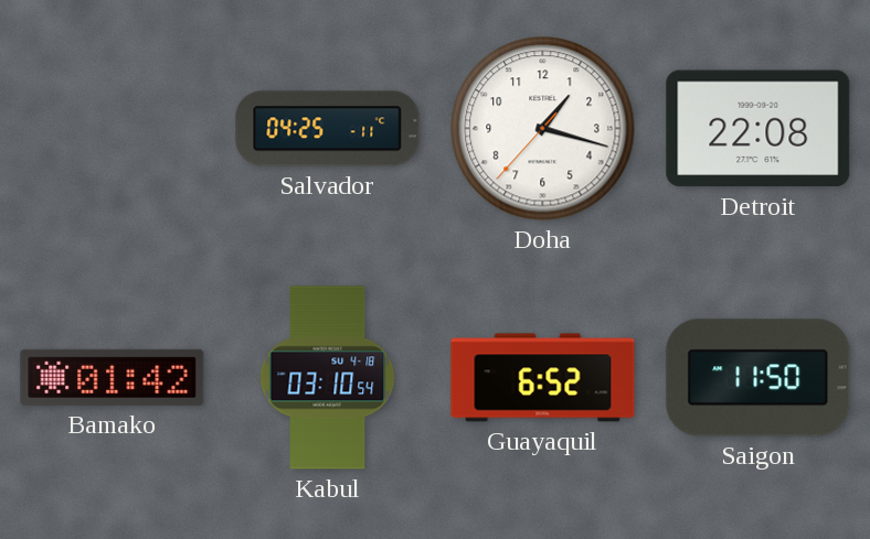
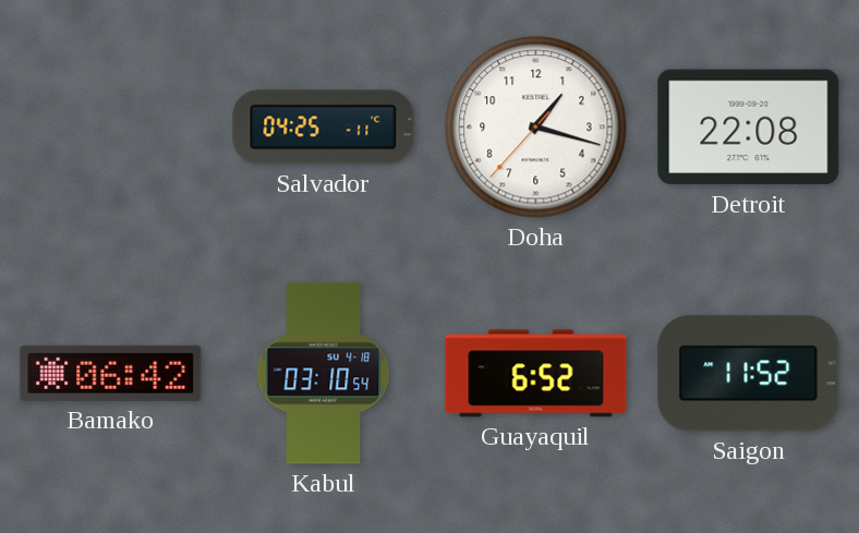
Bamako: 01:42 -> 06:42
Saigon: 11:50 -> 11:52
